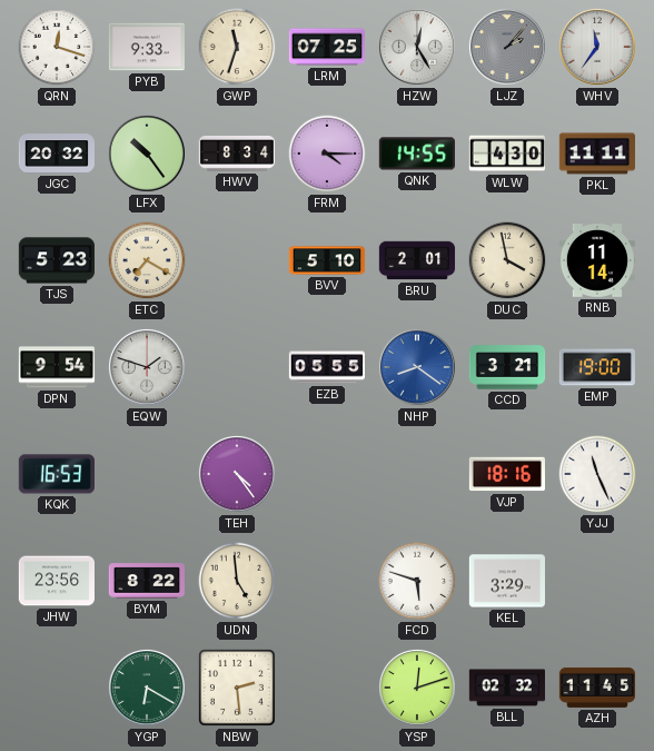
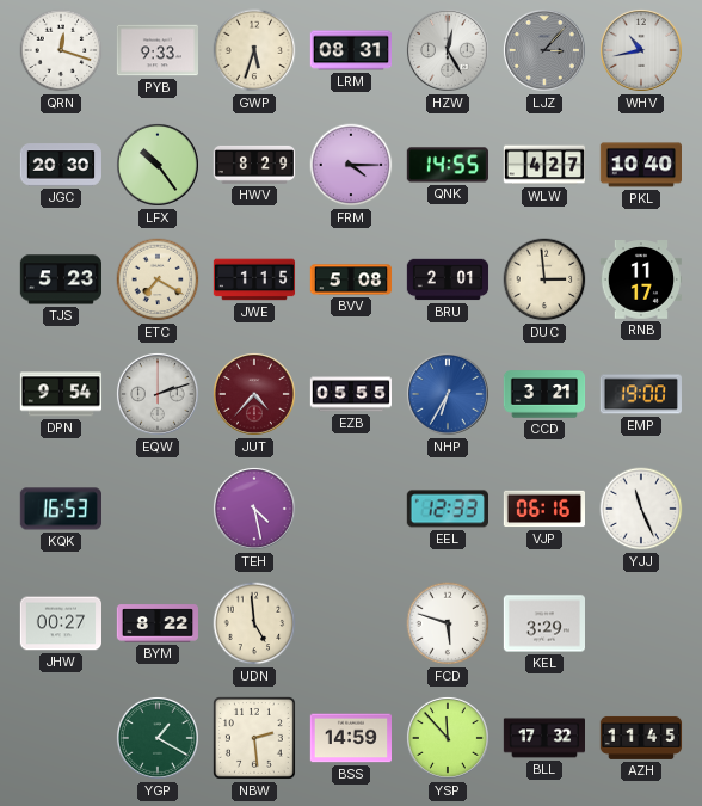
GWP: 11:33 -> 5:33
LRM: 07:25 -> 08:31
LJZ: 2:07 -> 3:07
WHV: 11:36 -> 10:43
JGC: 20:32 -> 20:30
HWV: 8:34 -> 8:29
WLW: 4:30 -> 4:27
PKL: 11:11 -> 10:40
JWE: none -> 1:15
BVV: 5:10 -> 5:08
DUC: 3:58 -> 2:59
RNB: 11:14 -> 11:17
EQW: 1:48 -> 2:12
JUT: none -> 4:37
NHP: 8:21 -> 6:35
TEH: 4:24 -> 4:28
EEL: none -> 12:33
VJP: 18:16 -> 06:16
JHW: 23:56 -> 00:27
YGP: 6:20 -> 1:20
BSS: none -> 14:59
YSP: 12:12 -> 11:53
BLL: 02:32 -> 17:32
